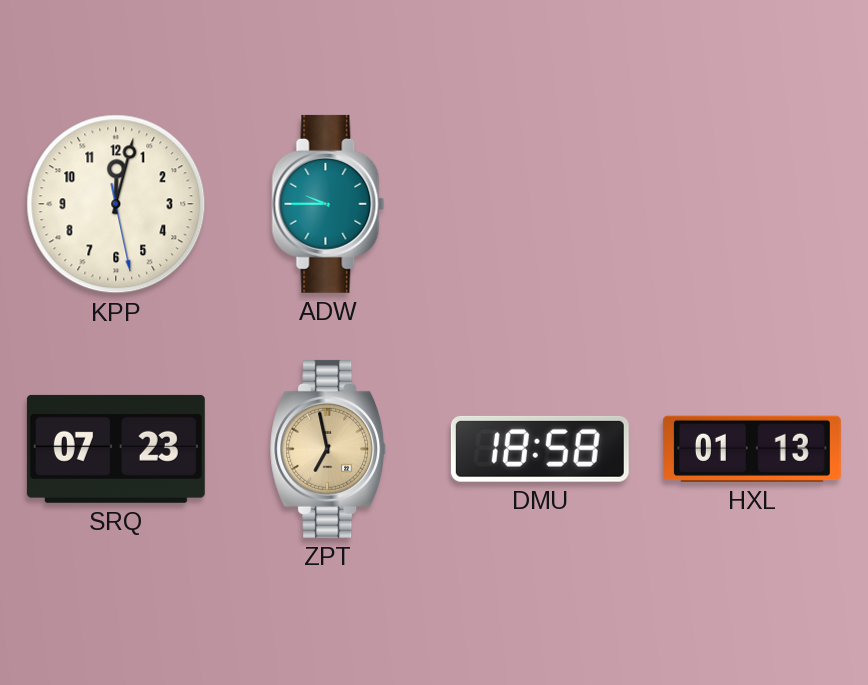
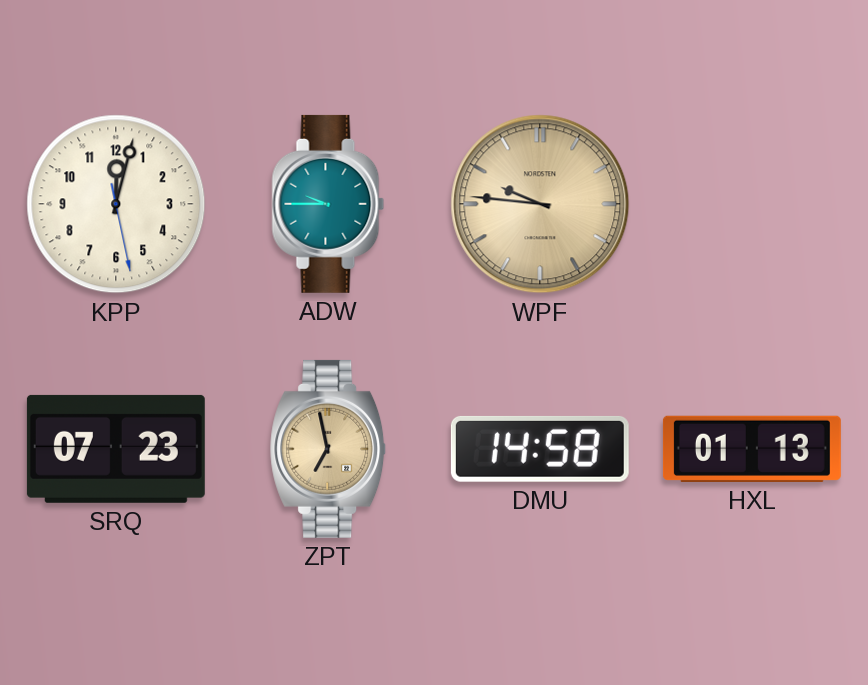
WPF: none -> 9:46
DMU: 18:58 -> 14:58
